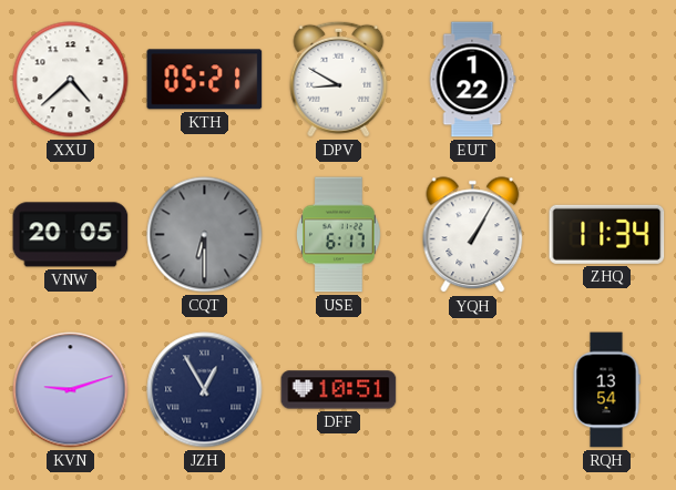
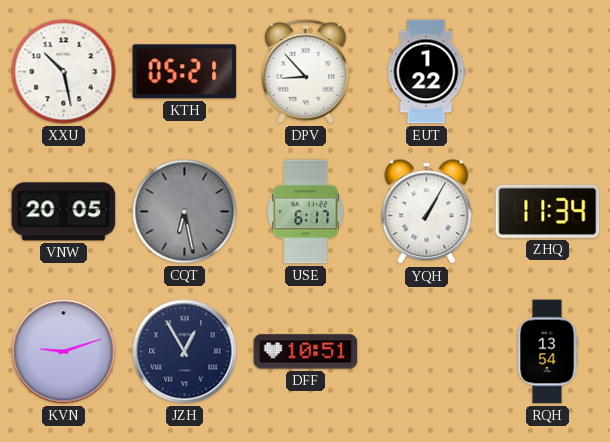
XXU: 4:38 -> 10:28
DPV: 8:50 -> 8:53
CQT: 6:30 -> 6:28
